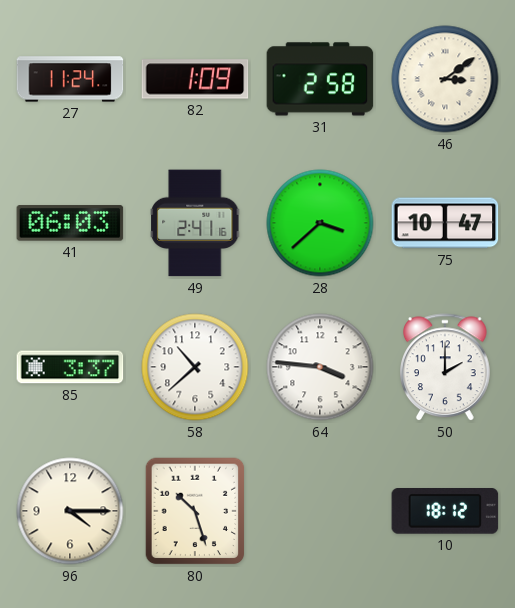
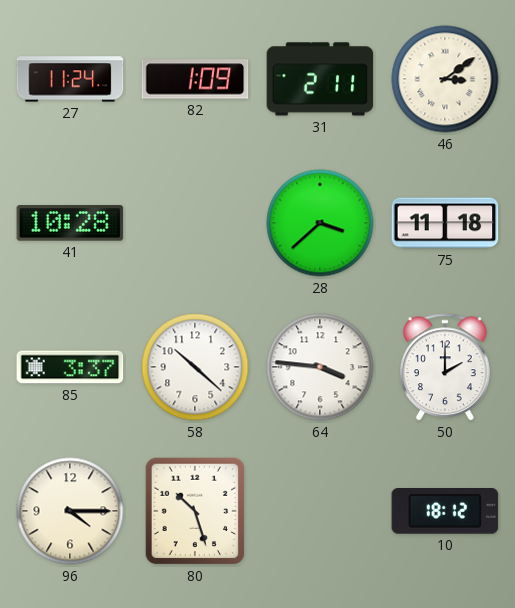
31: 2:58 -> 2:11
41: 06:03 -> 10:28
49: 2:41 -> none
75: 10:47 -> 11:18
58: 10:38 -> 10:22
